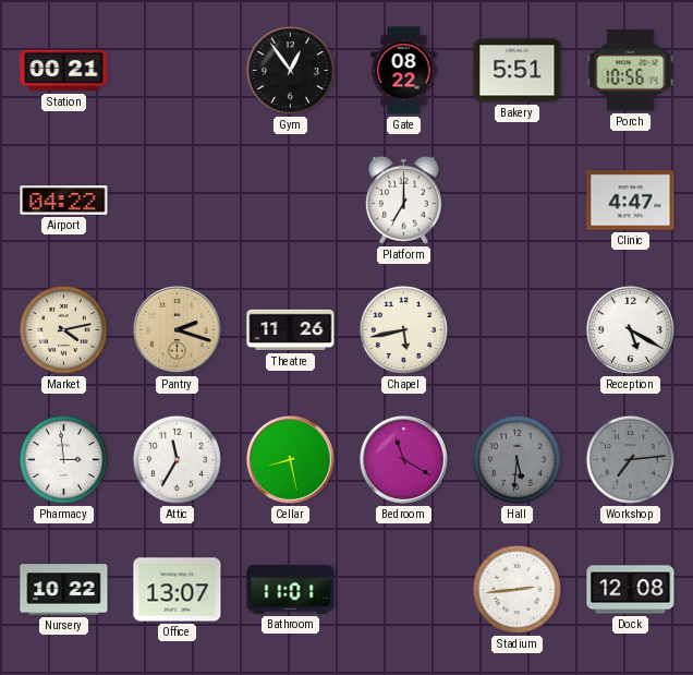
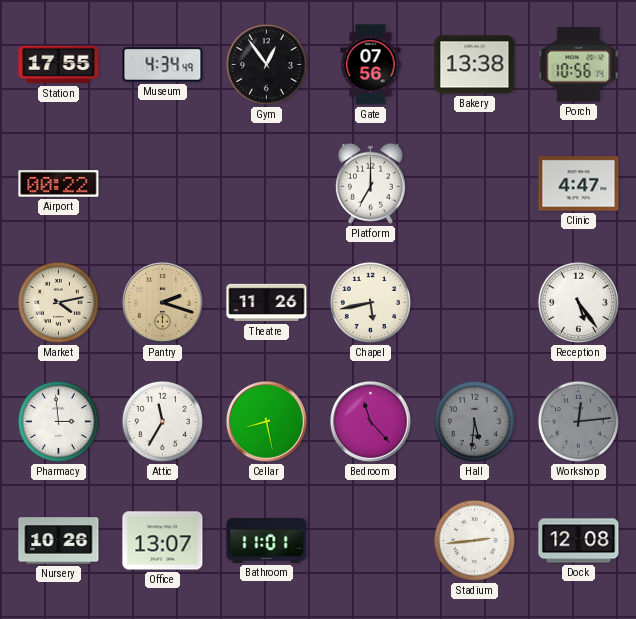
Station: 00:21 -> 17:55
Museum: none -> 4:34
Gate: 08:22 -> 07:56
Bakery: 5:51 -> 13:38
Airport: 04:22 -> 00:22
Reception: 5:20 -> 5:24
Bedroom: 11:20 -> 11:23
Workshop: 7:14 -> 12:14
Nursery: 10:22 -> 10:26
